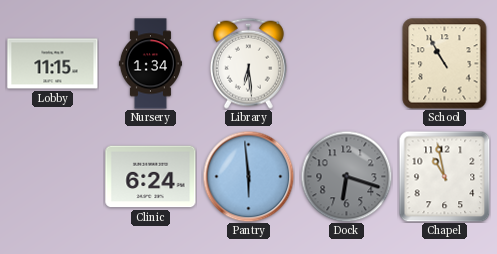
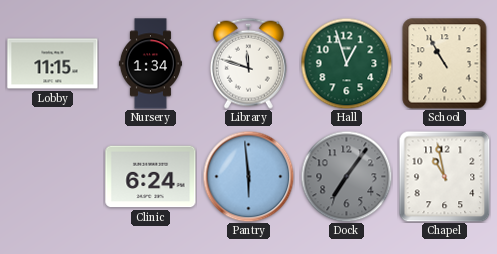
Library: 6:29 -> 11:48
Hall: none -> 12:57
Dock: 6:18 -> 7:06
